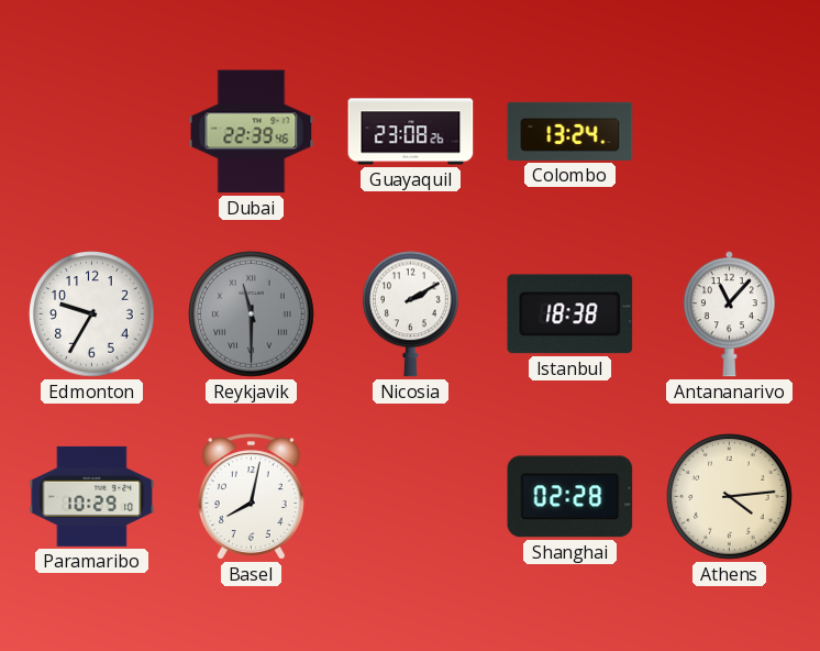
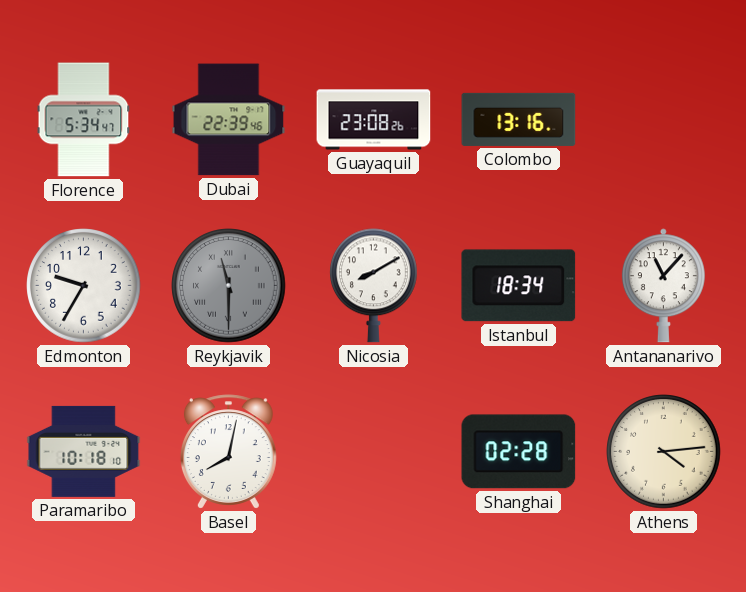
Florence: none -> 5:34
Colombo: 13:24 -> 13:16
Nicosia: 2:10 -> 8:10
Istanbul: 18:38 -> 18:34
Paramaribo: 10:29 -> 10:18
